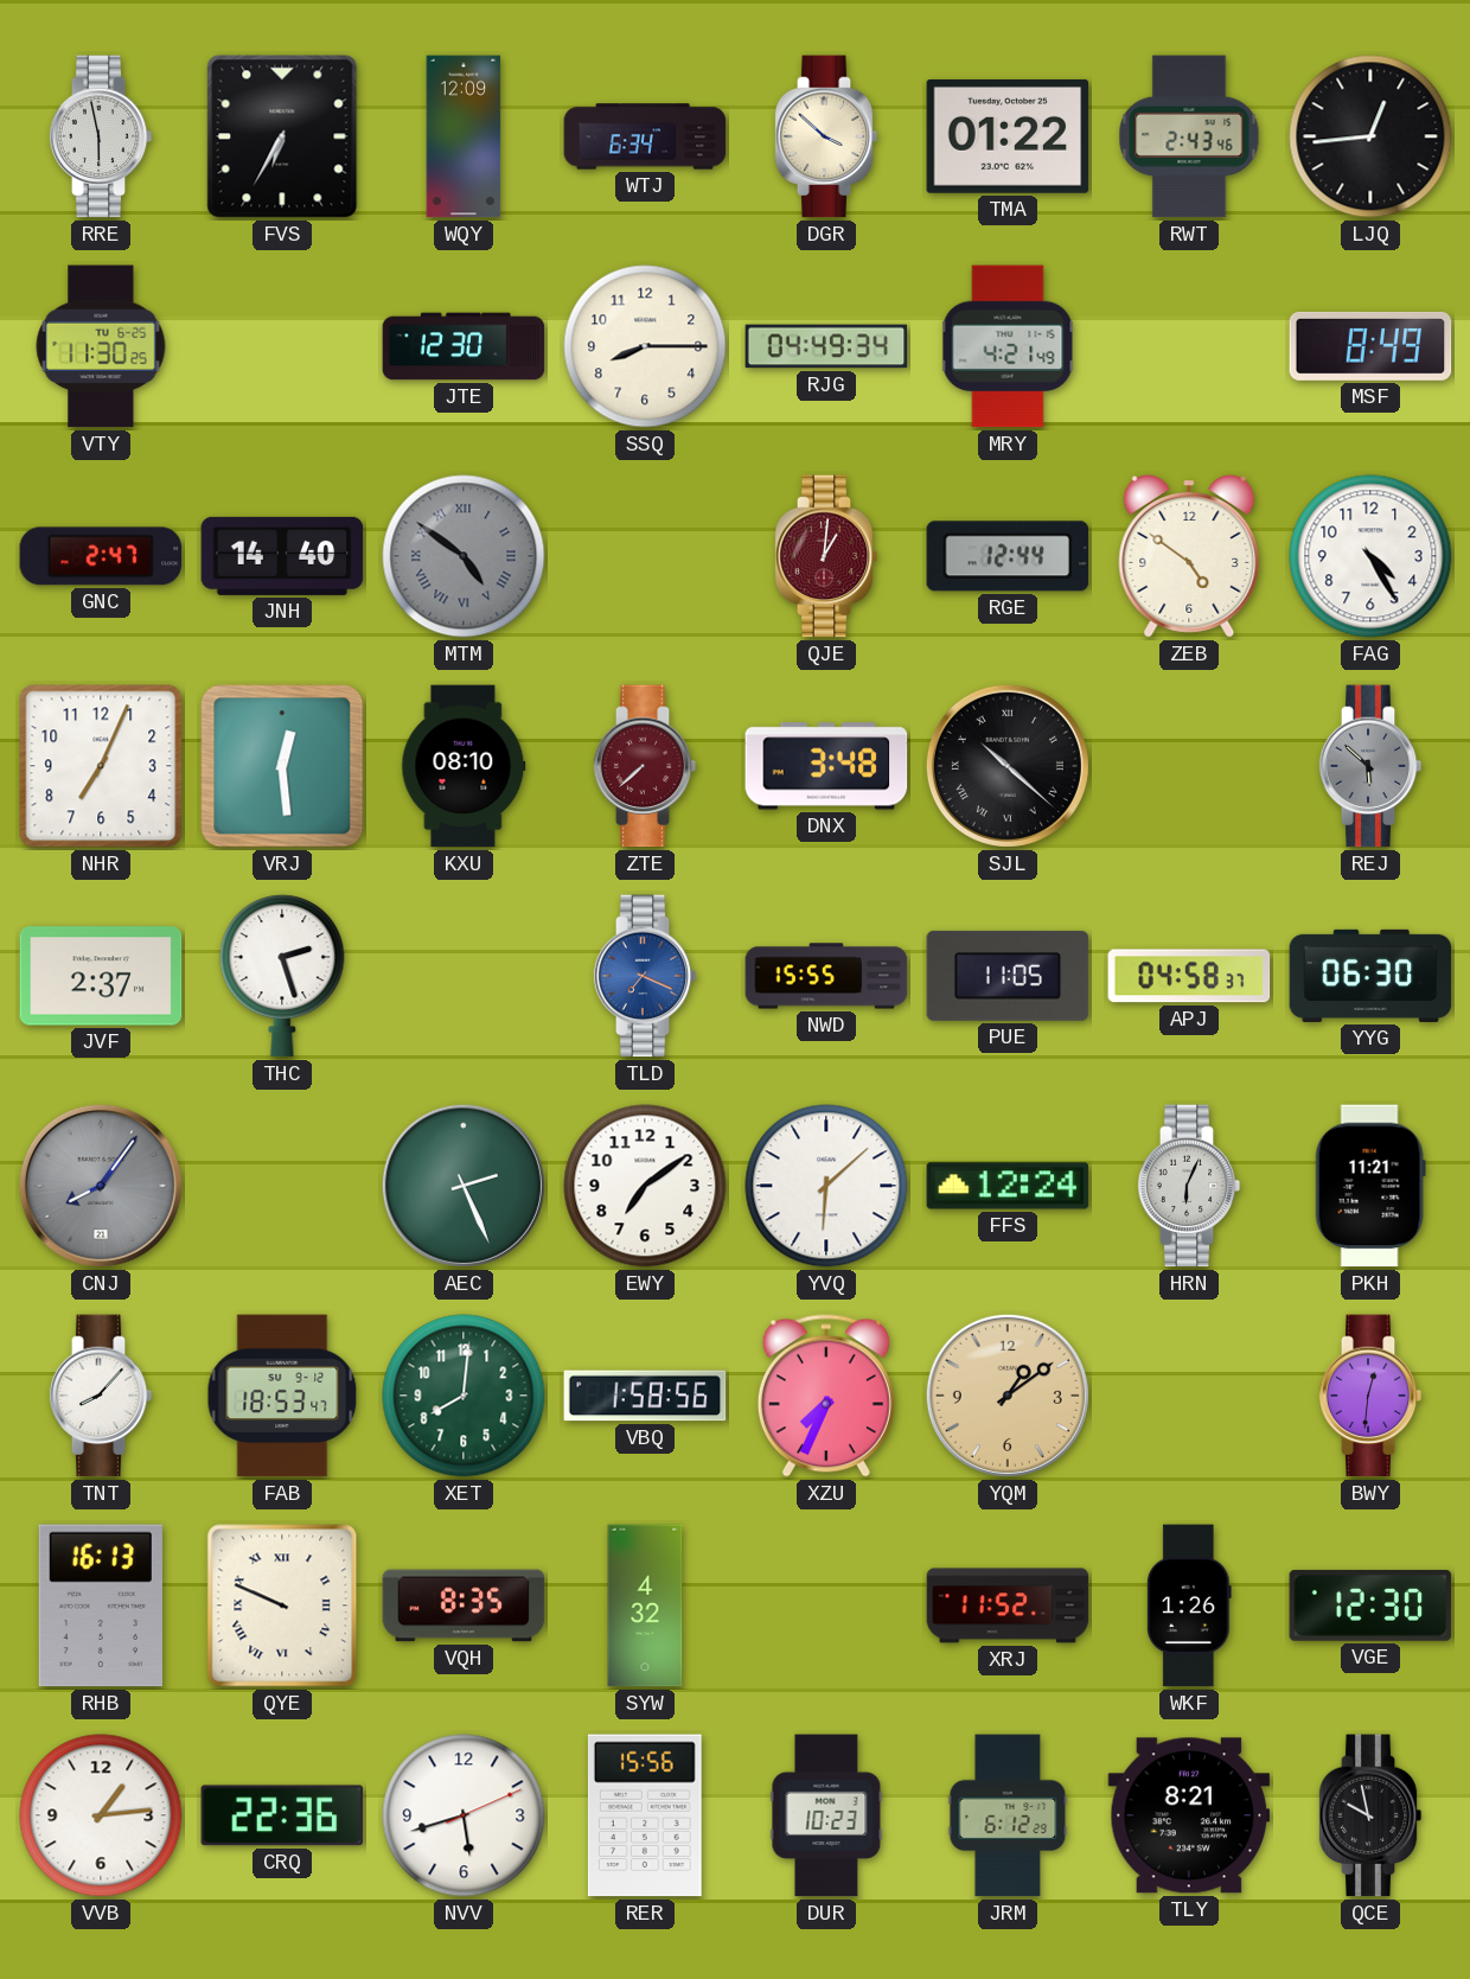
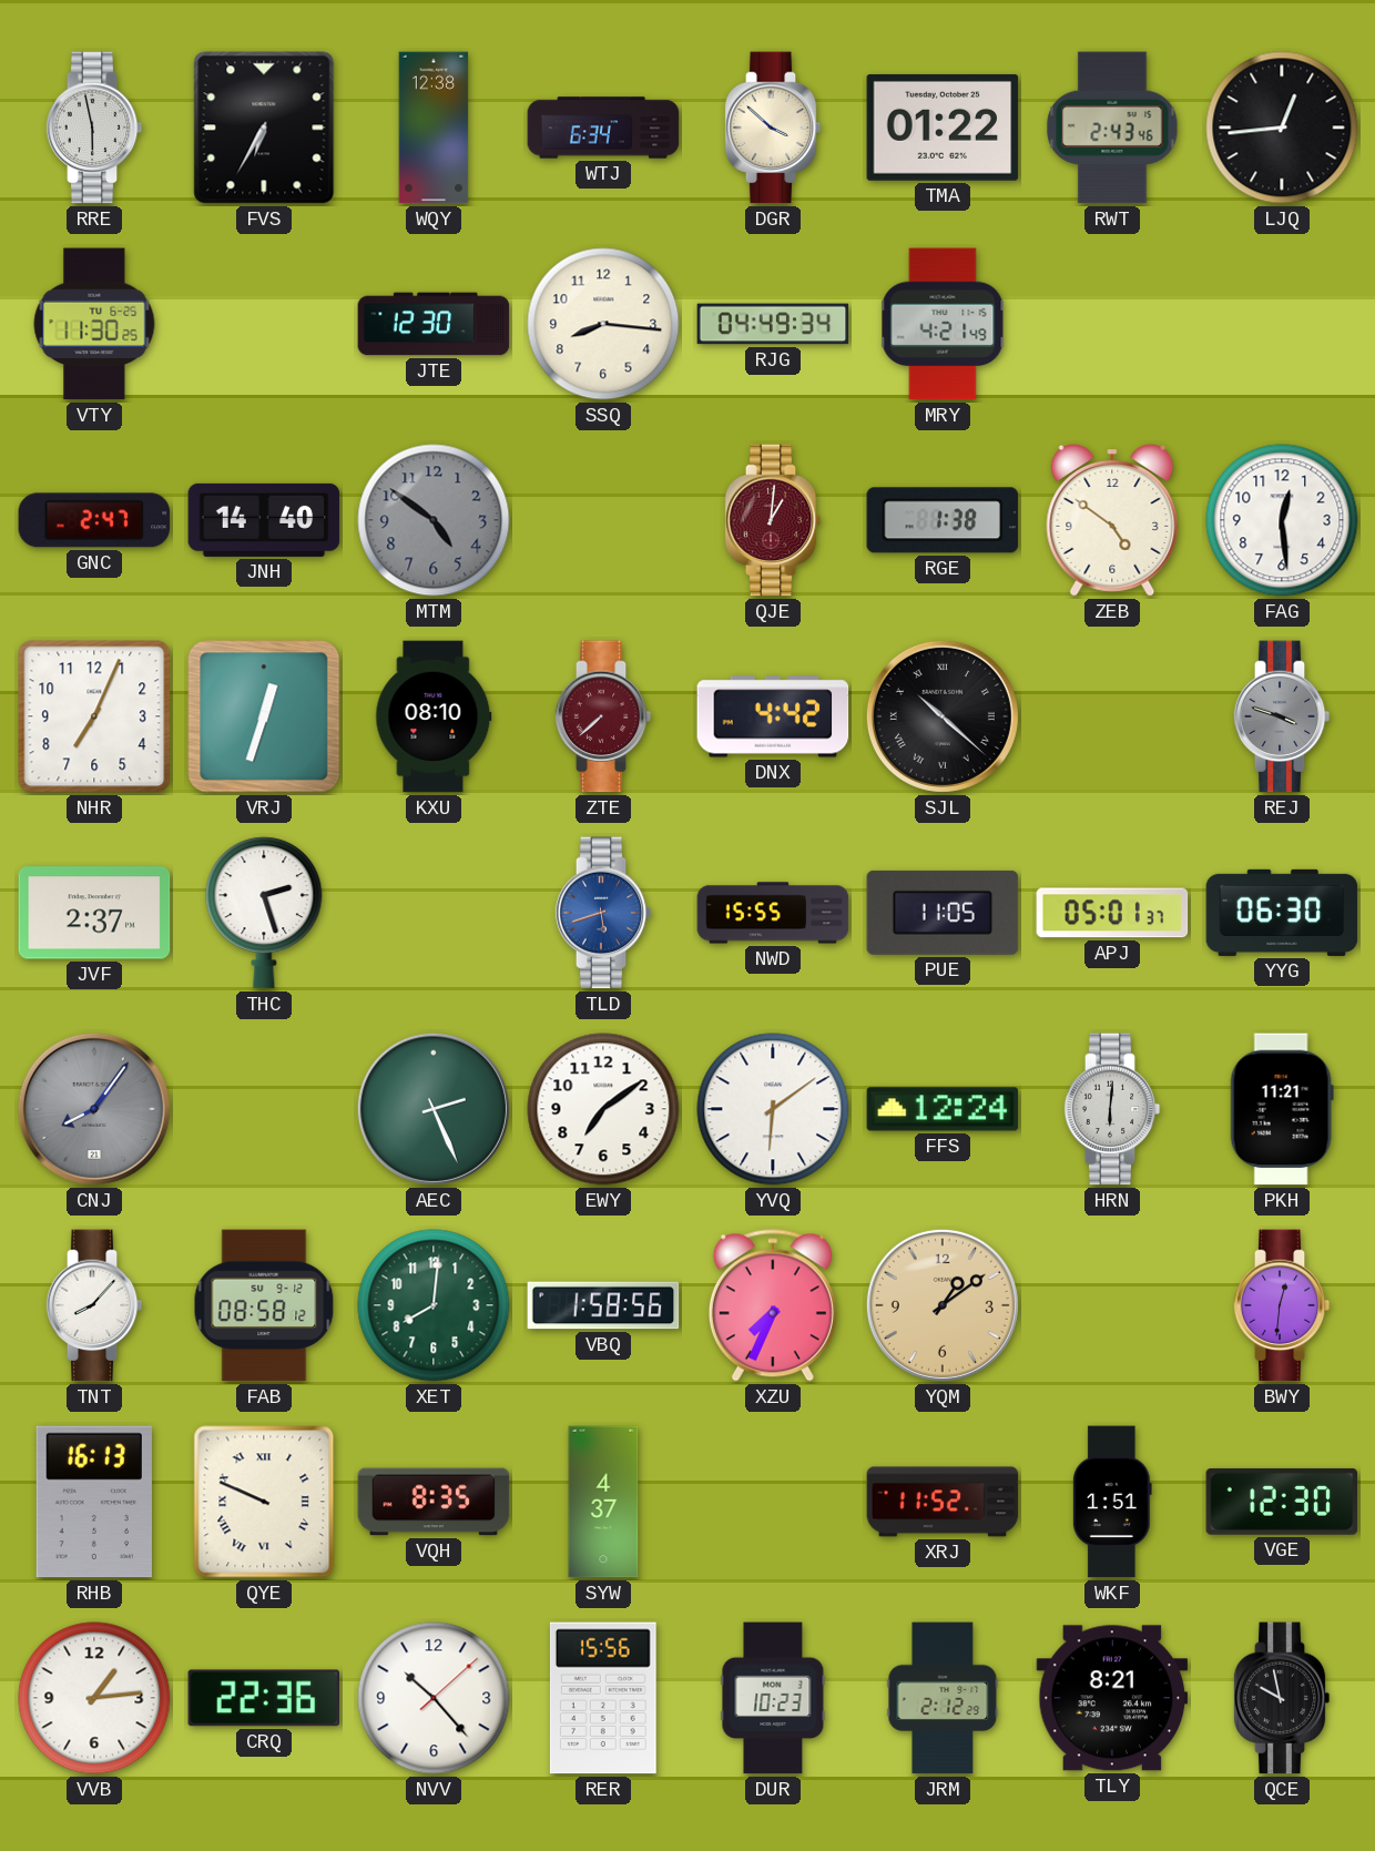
WQY: 12:09 -> 12:38
SSQ: 8:15 -> 8:16
MSF: 8:49 -> none
MTM numerals: Roman -> Arabic
RGE: 12:44 -> 1:38
FAG: 4:25 -> 12:29
VRJ: 12:29 -> 12:33
DNX: 3:48 -> 4:42
REJ: 5:52 -> 3:48
TLD: 7:19 -> 5:42
APJ: 04:58 -> 05:01
YVQ: 6:08 -> 6:09
HRN: 6:04 -> 6:01
FAB: 18:53 -> 08:58
SYW: 4:32 -> 4:37
WKF: 1:26 -> 1:51
NVV: 5:42 -> 10:23
JRM: 6:12 -> 2:12
